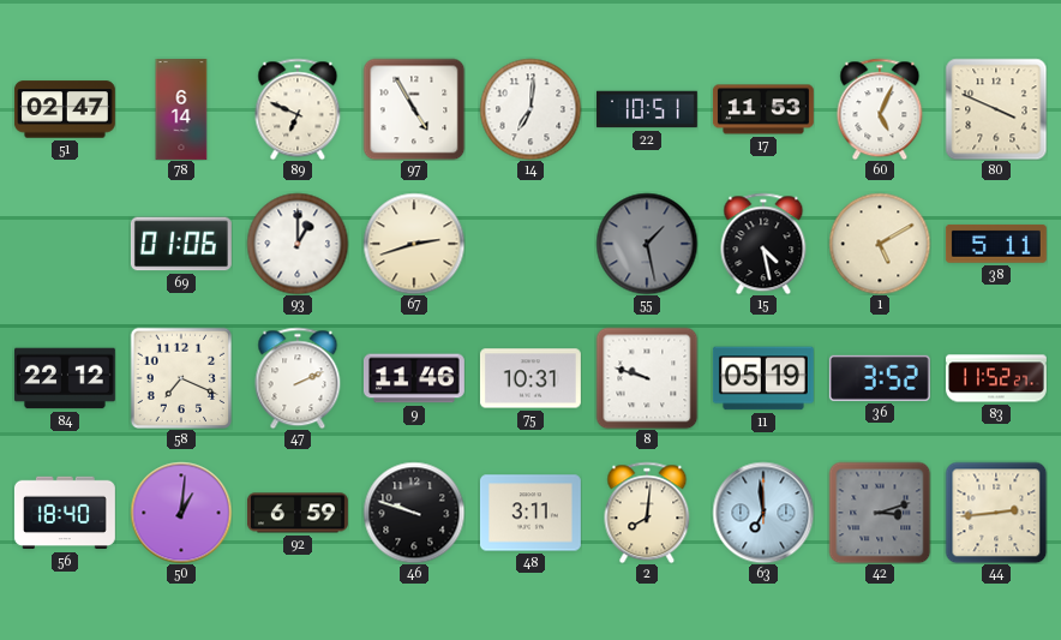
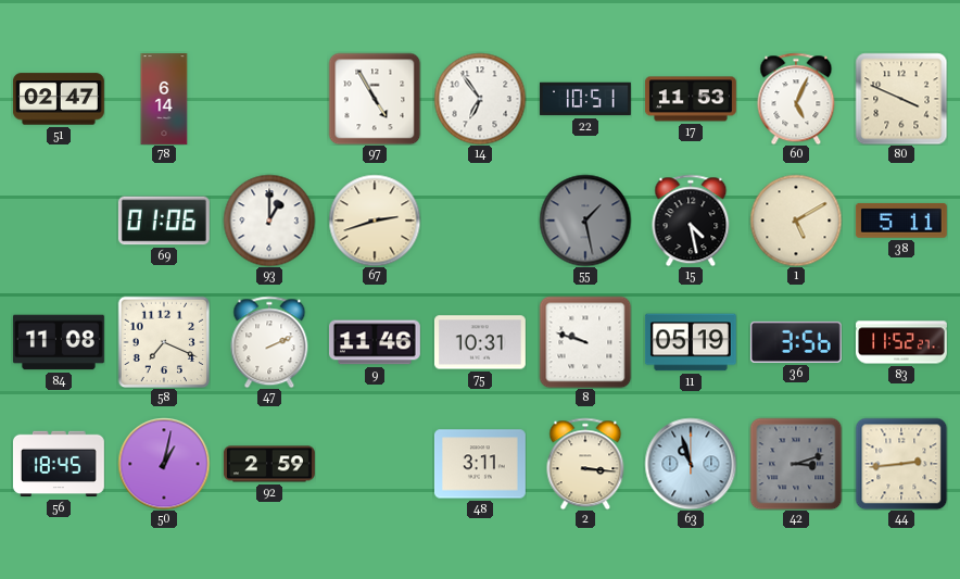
89: 6:49 -> none
14: 7:01 -> 6:54
84: 22:12 -> 11:08
36: 3:52 -> 3:56
56: 18:40 -> 18:45
50: 1:01 -> 1:02
92: 6:59 -> 2:59
46: 9:48 -> none
2: 8:01 -> 3:16
63: 6:59 -> 10:57
